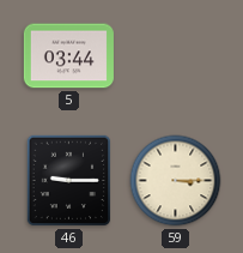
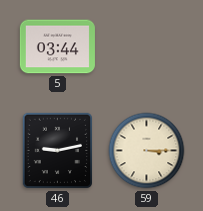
46: 9:15 -> 9:13
